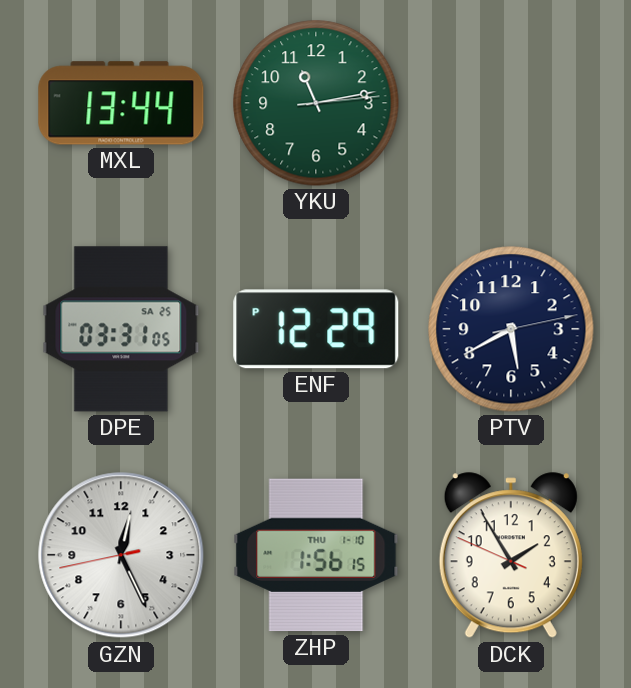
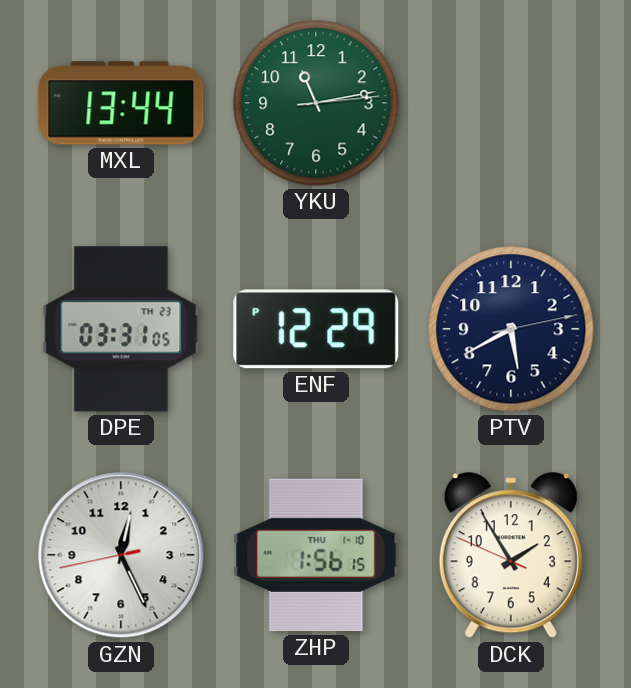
DPE date: SA 25 -> TH 23
